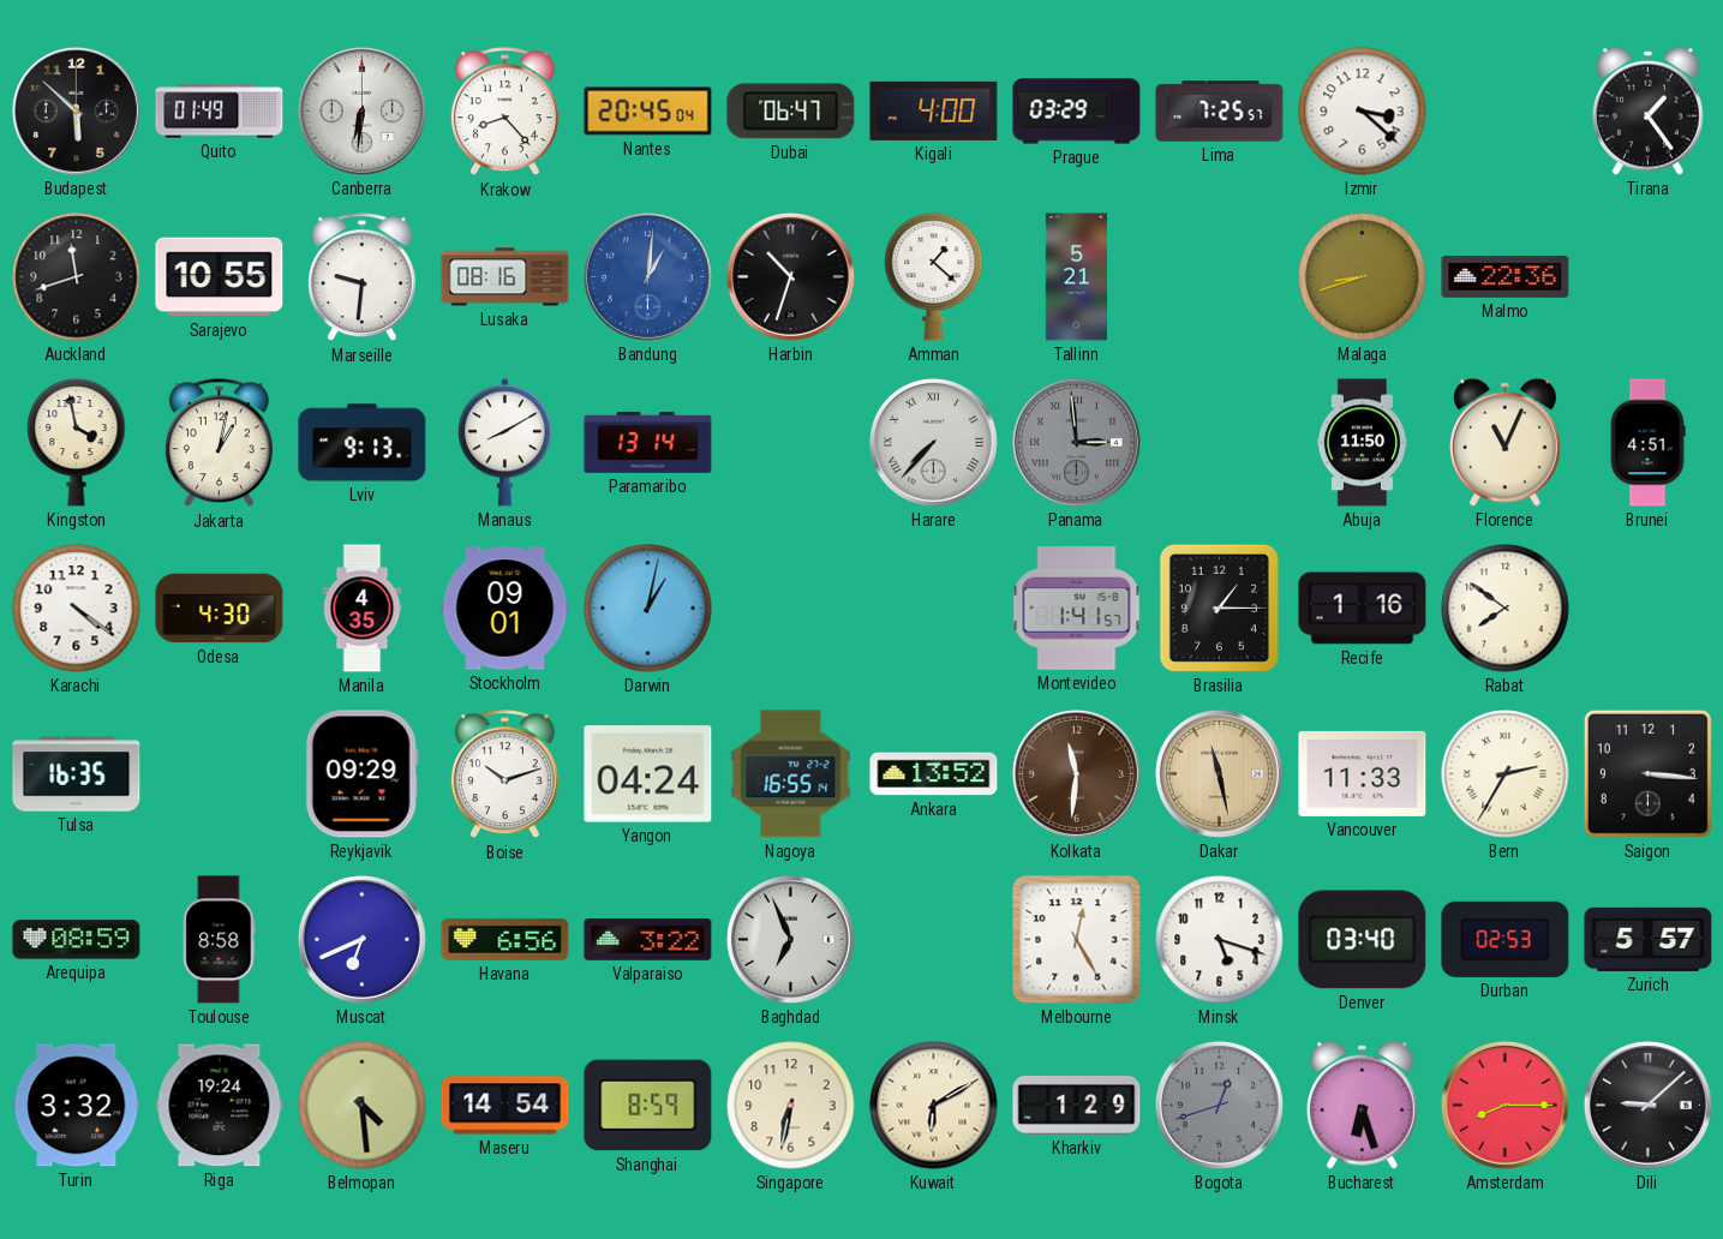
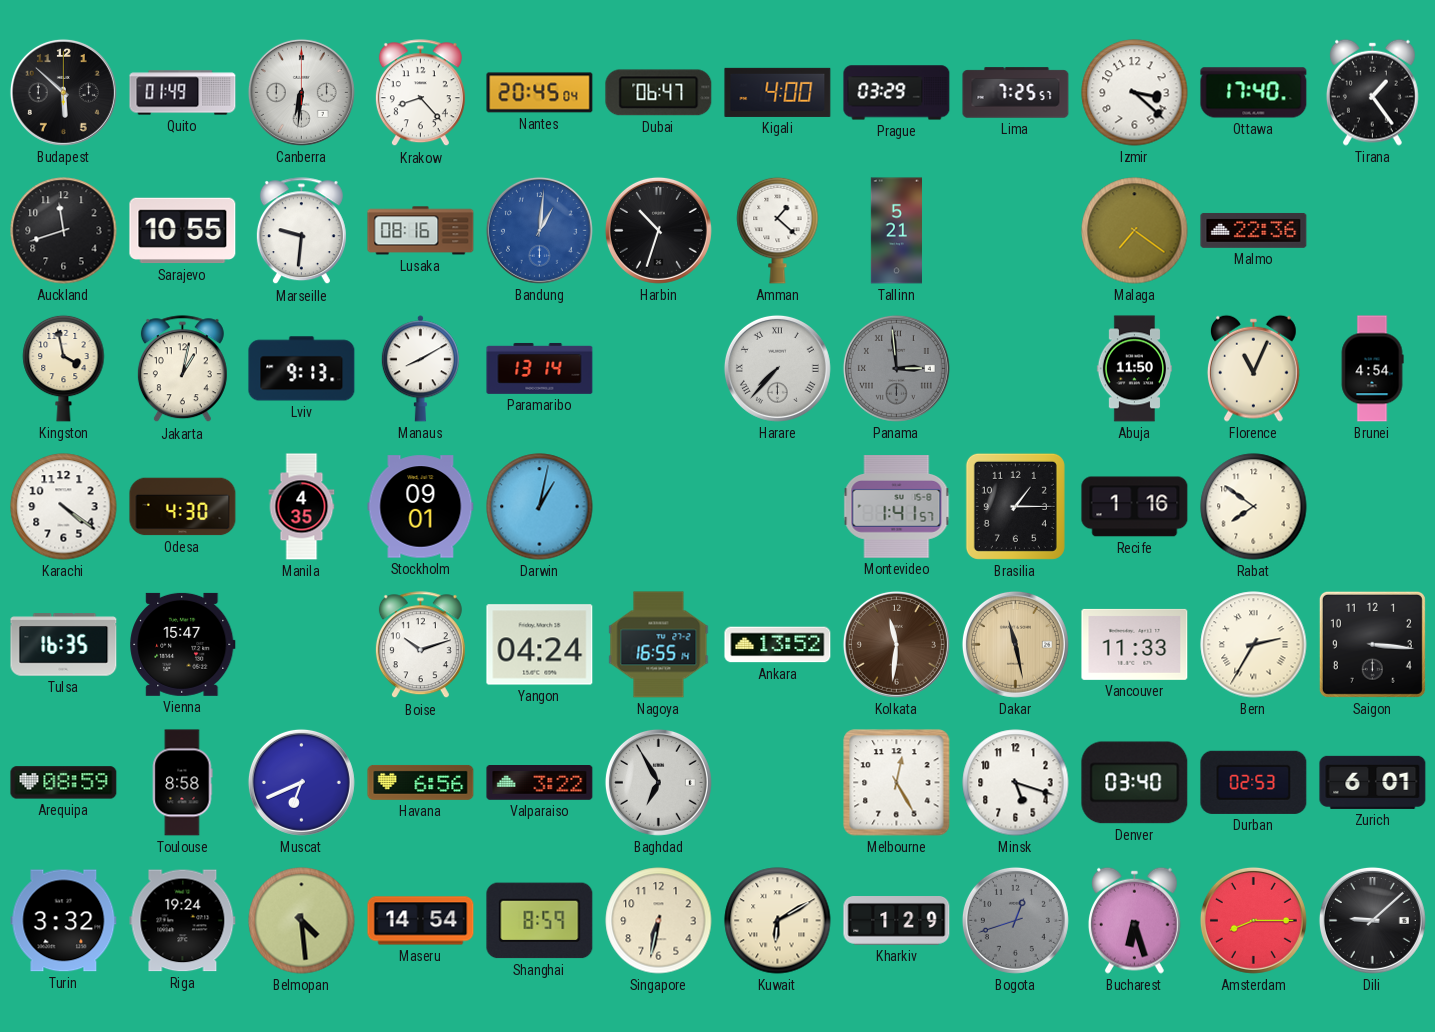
Ottawa: none -> 17:40
Malaga: 8:42 -> 7:21
Brunei: 4:51 -> 4:54
Vienna: none -> 15:47
Reykjavik: 09:29 -> none
Baghdad: 6:56 -> 6:55
Zurich: 5:57 -> 6:01
